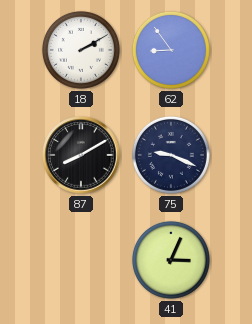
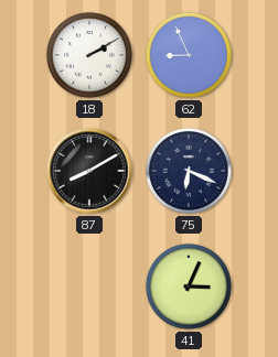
62: 8:54 -> 8:56
75: 9:19 -> 6:19
